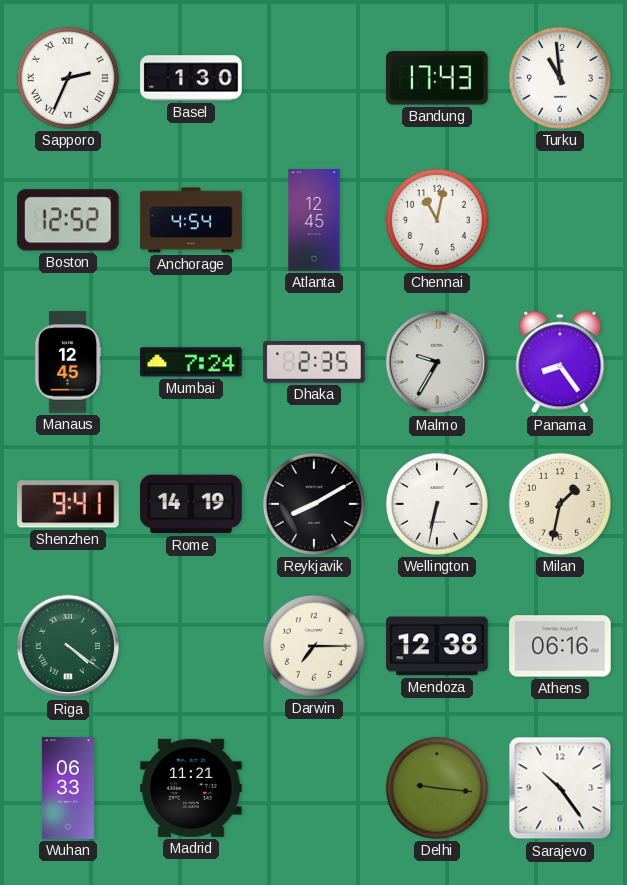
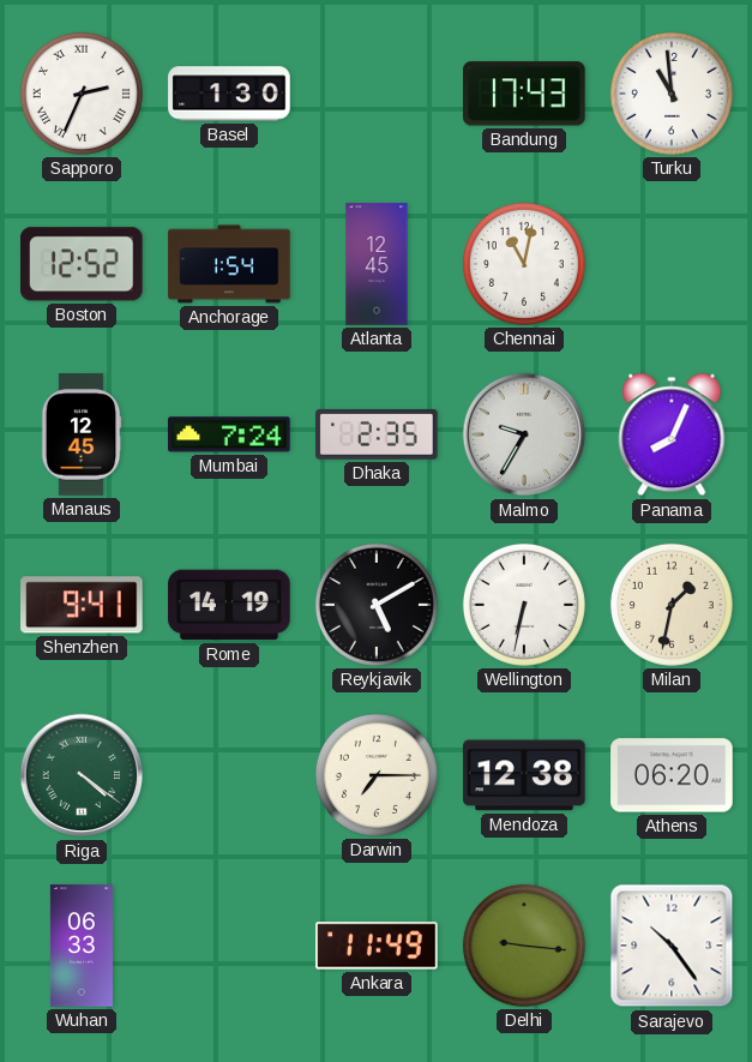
Anchorage: 4:54 -> 1:54
Panama: 8:24 -> 8:04
Reykjavik: 8:10 -> 5:10
Athens: 06:16 -> 06:20
Madrid: 11:21 -> none
Ankara: none -> 11:49
